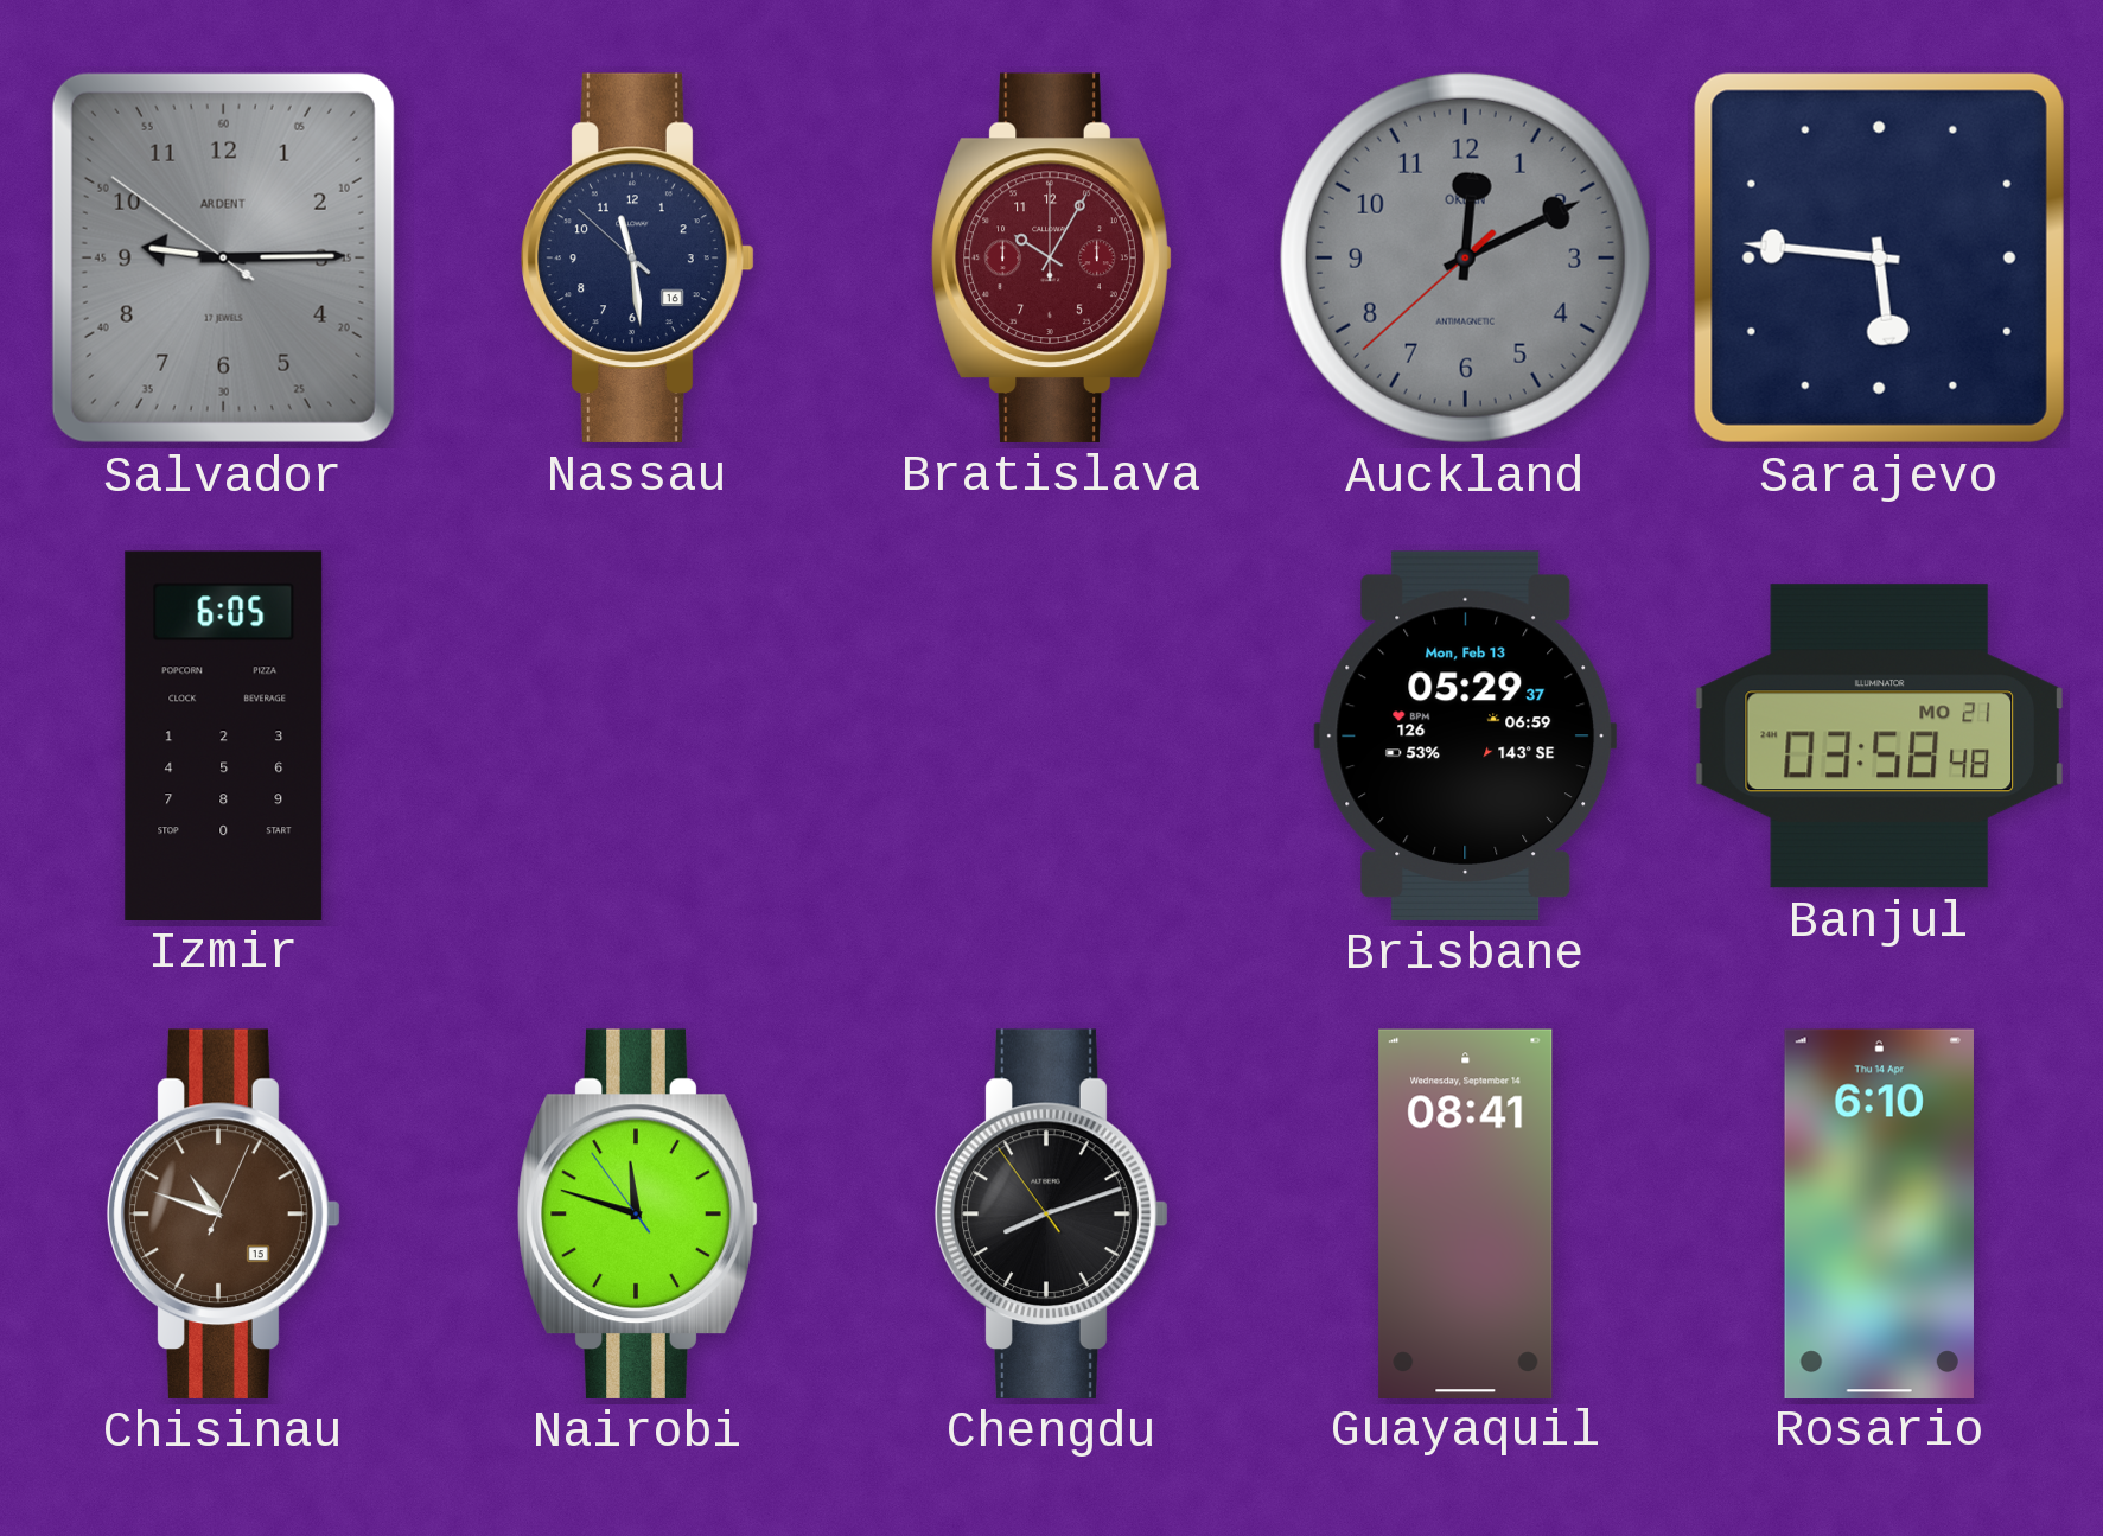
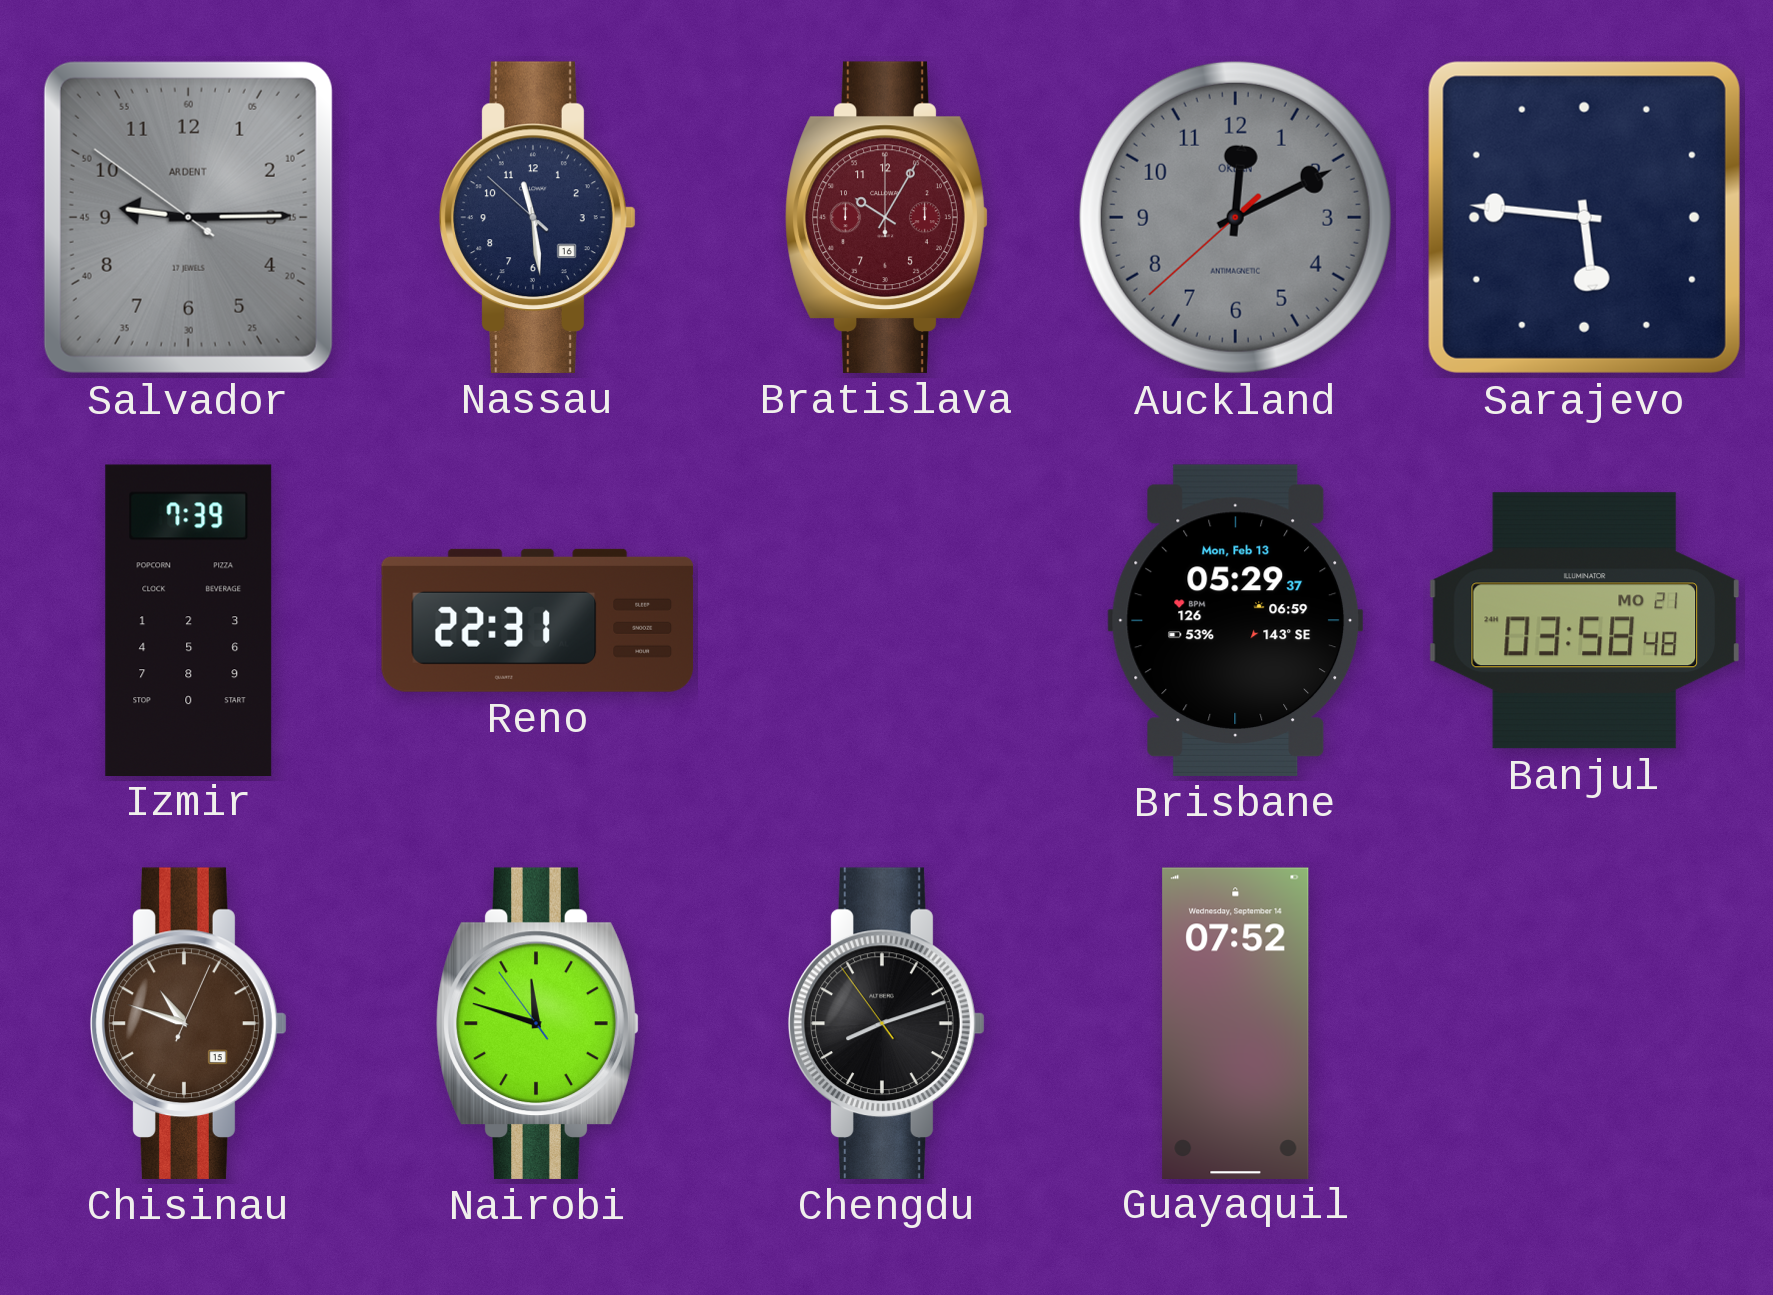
Izmir: 6:05 -> 7:39
Reno: none -> 22:31
Guayaquil: 08:41 -> 07:52
Rosario: 6:10 -> none
